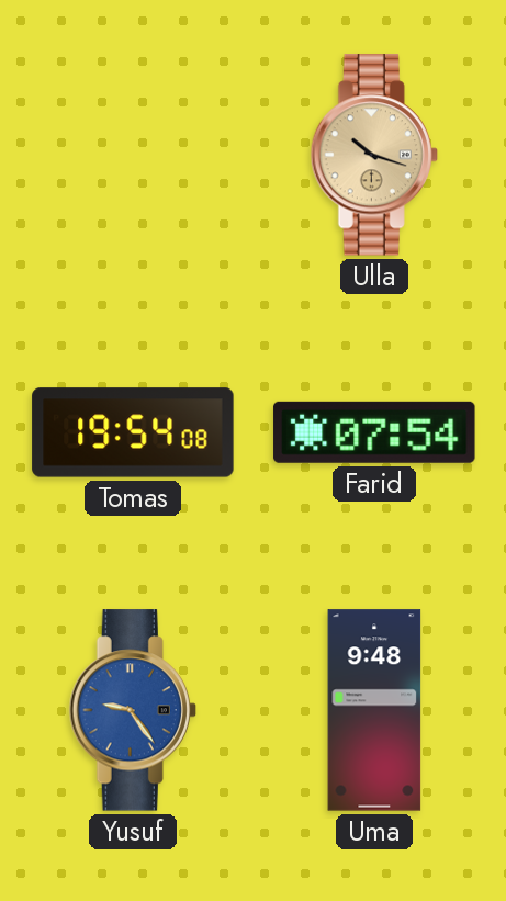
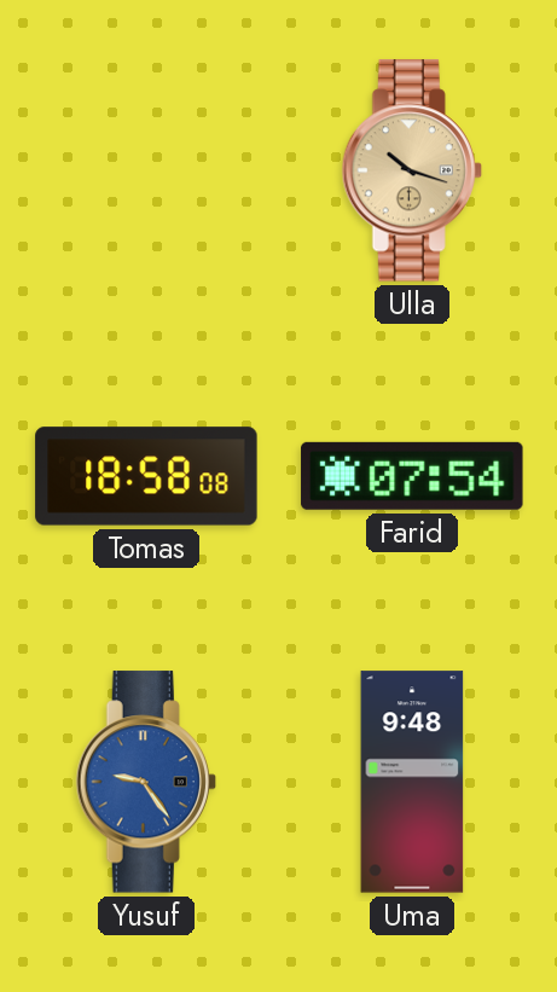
Tomas: 19:54 -> 18:58
